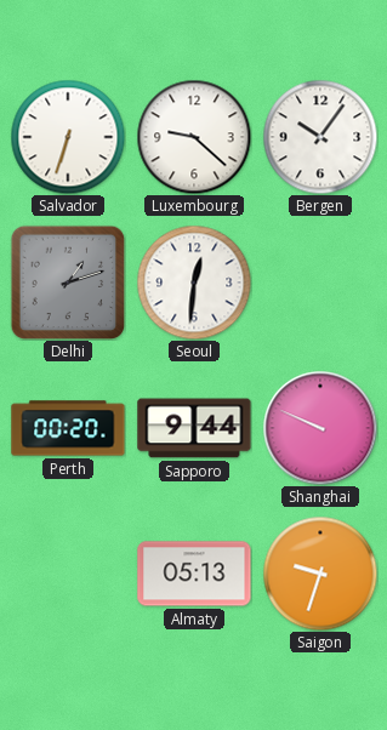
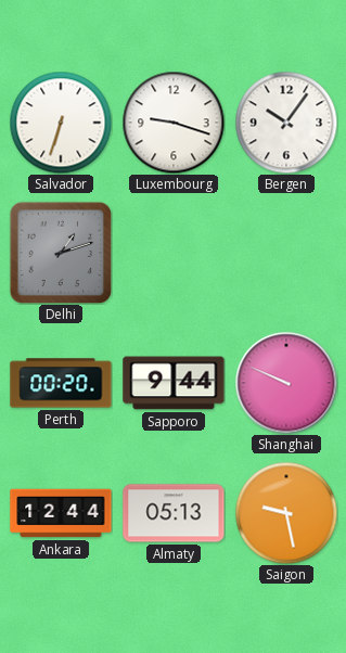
Luxembourg: 9:22 -> 9:18
Seoul: 12:31 -> none
Ankara: none -> 12:44
Saigon: 9:33 -> 9:28
